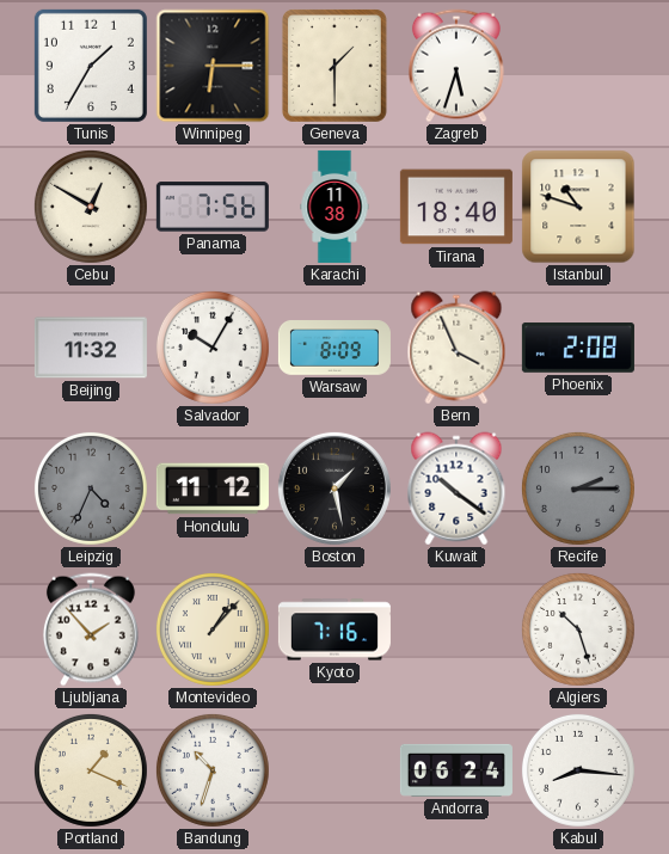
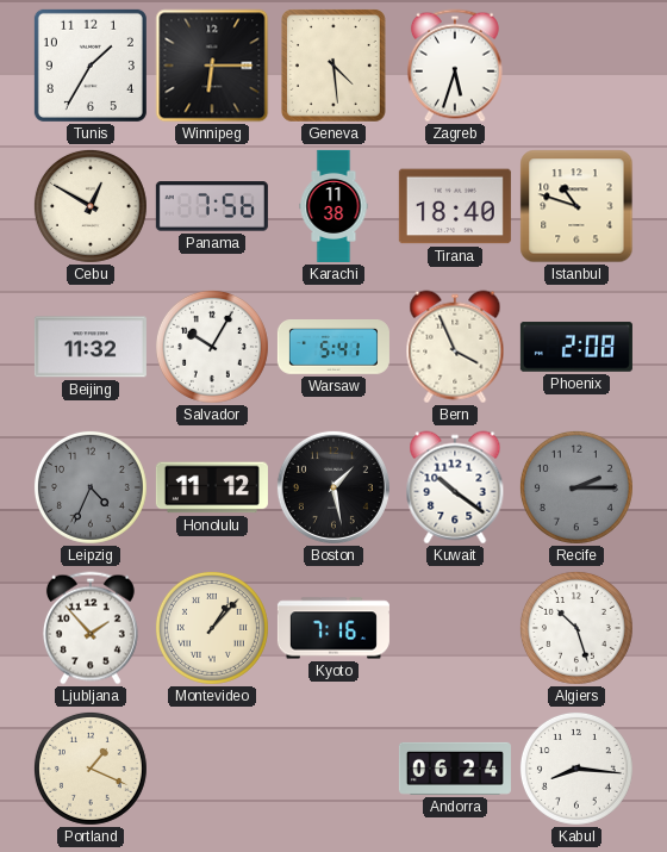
Geneva: 1:30 -> 4:29
Warsaw: 8:09 -> 5:41
Bandung: 10:33 -> none
